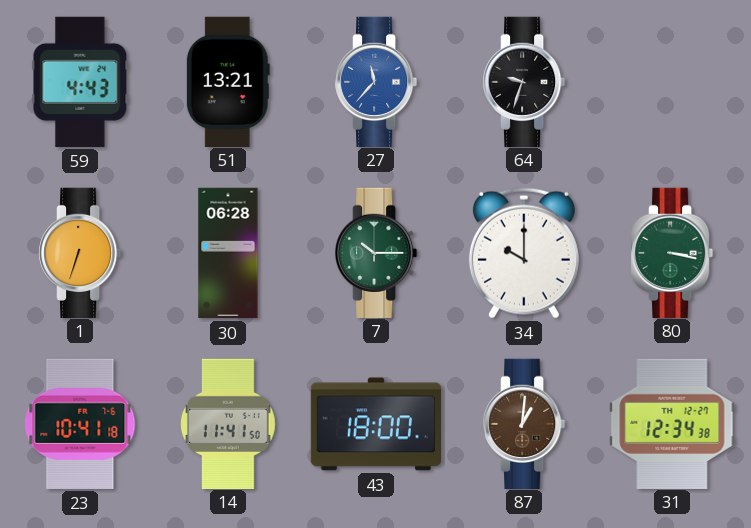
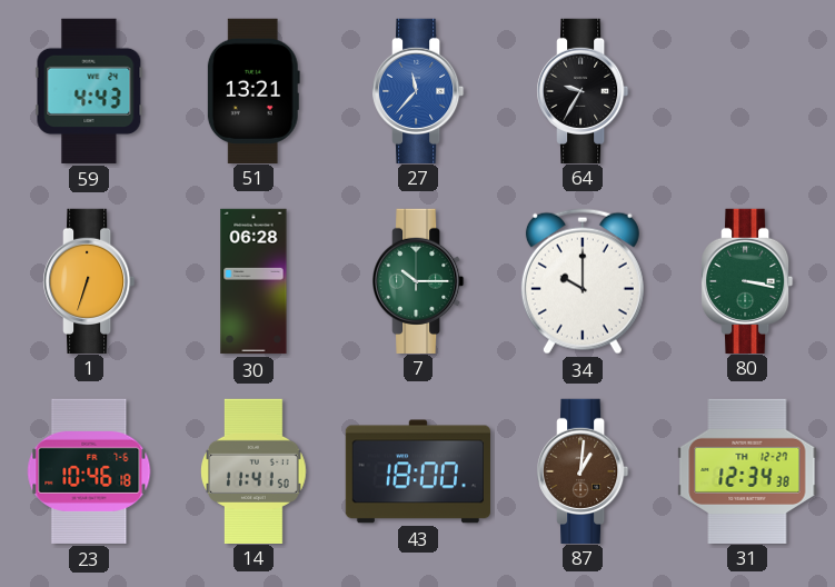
64: 9:33 -> 9:35
23: 10:41 -> 10:46
